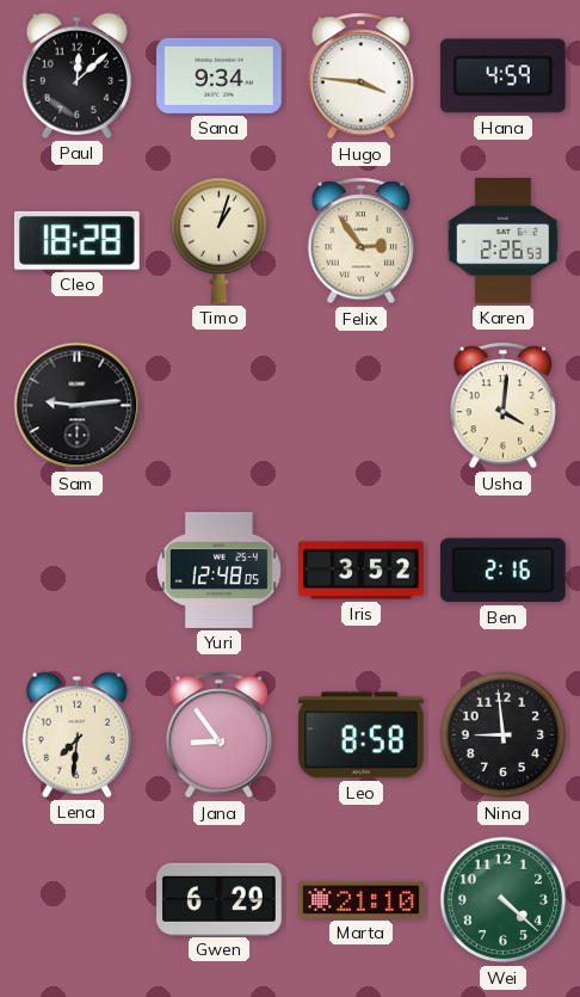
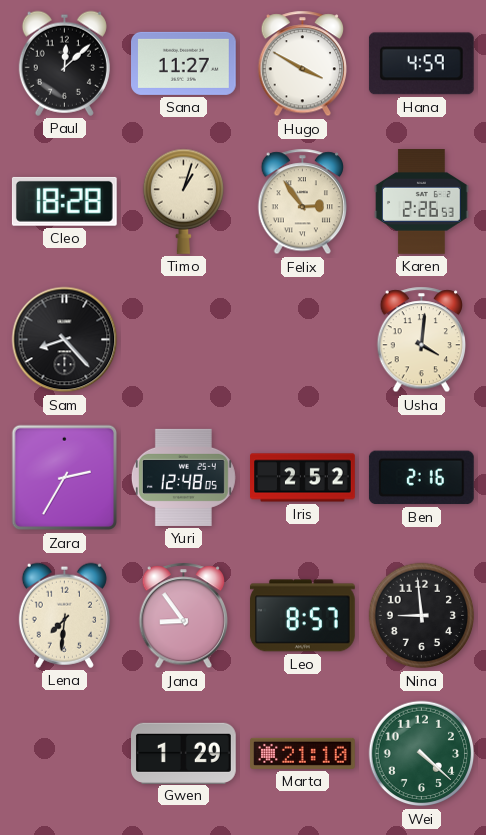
Sana: 9:34 -> 11:27
Hugo: 3:46 -> 3:50
Sam: 9:14 -> 8:23
Zara: none -> 2:35
Iris: 3:52 -> 2:52
Leo: 8:58 -> 8:57
Gwen: 6:29 -> 1:29
